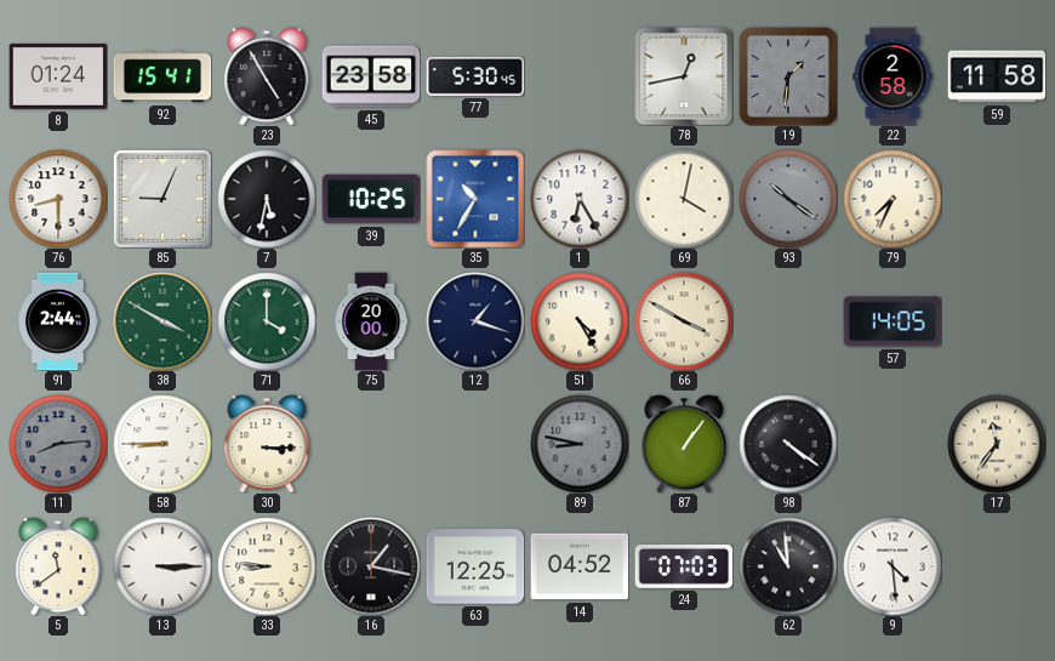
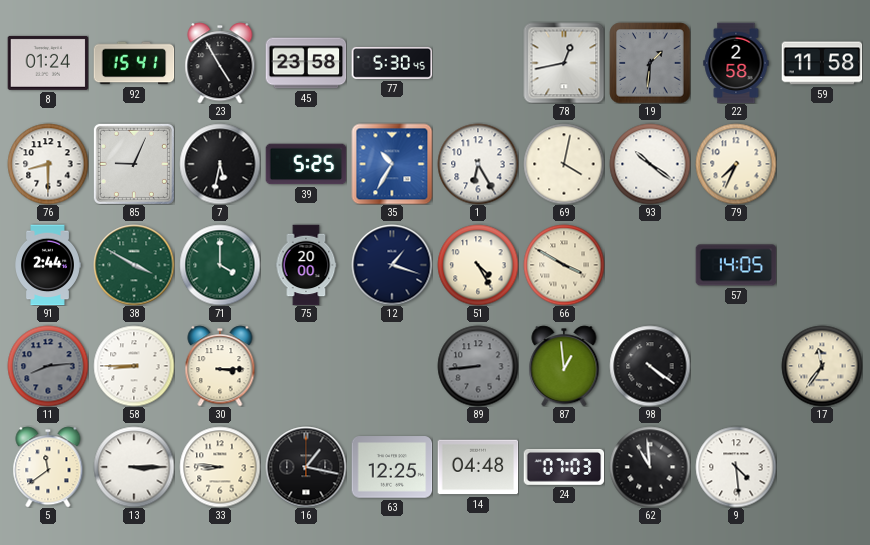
39: 10:25 -> 5:25
93 dial: grey -> white
89: 8:47 -> 8:44
87: 1:06 -> 12:59
14: 04:52 -> 04:48
